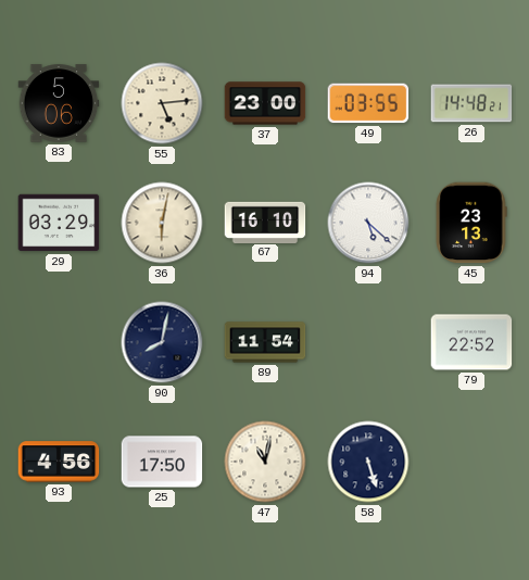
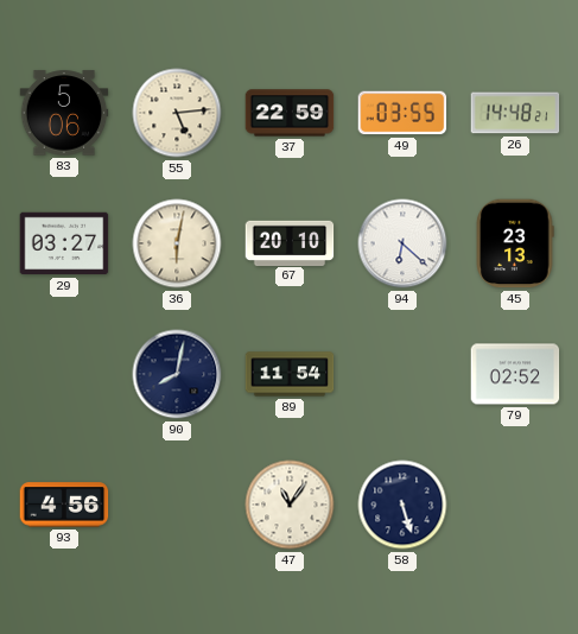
37: 23:00 -> 22:59
29: 03:29 -> 03:27
67: 16:10 -> 20:10
94: 5:22 -> 6:22
79: 22:52 -> 02:52
25: 17:50 -> none
47: 11:02 -> 11:06
